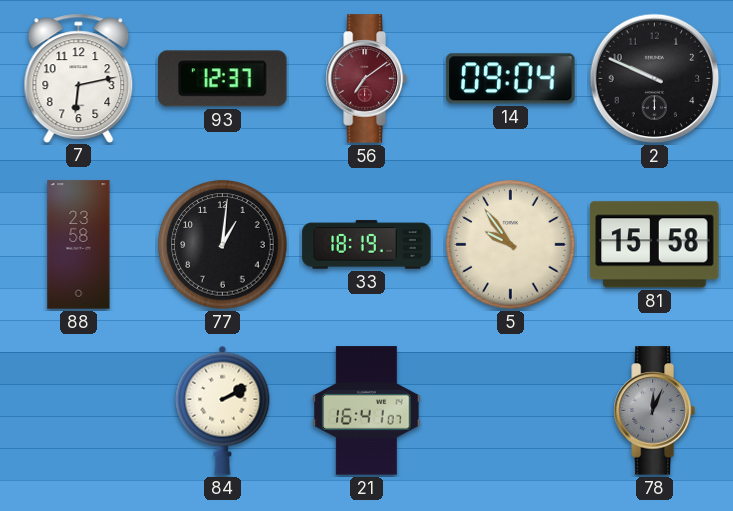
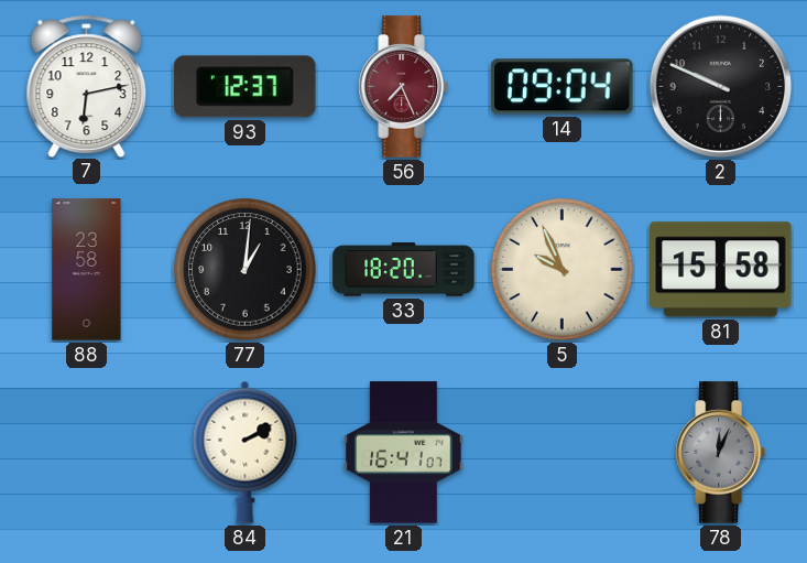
56: 7:09 -> 7:26
33: 18:19 -> 18:20
5: 9:54 -> 9:56
